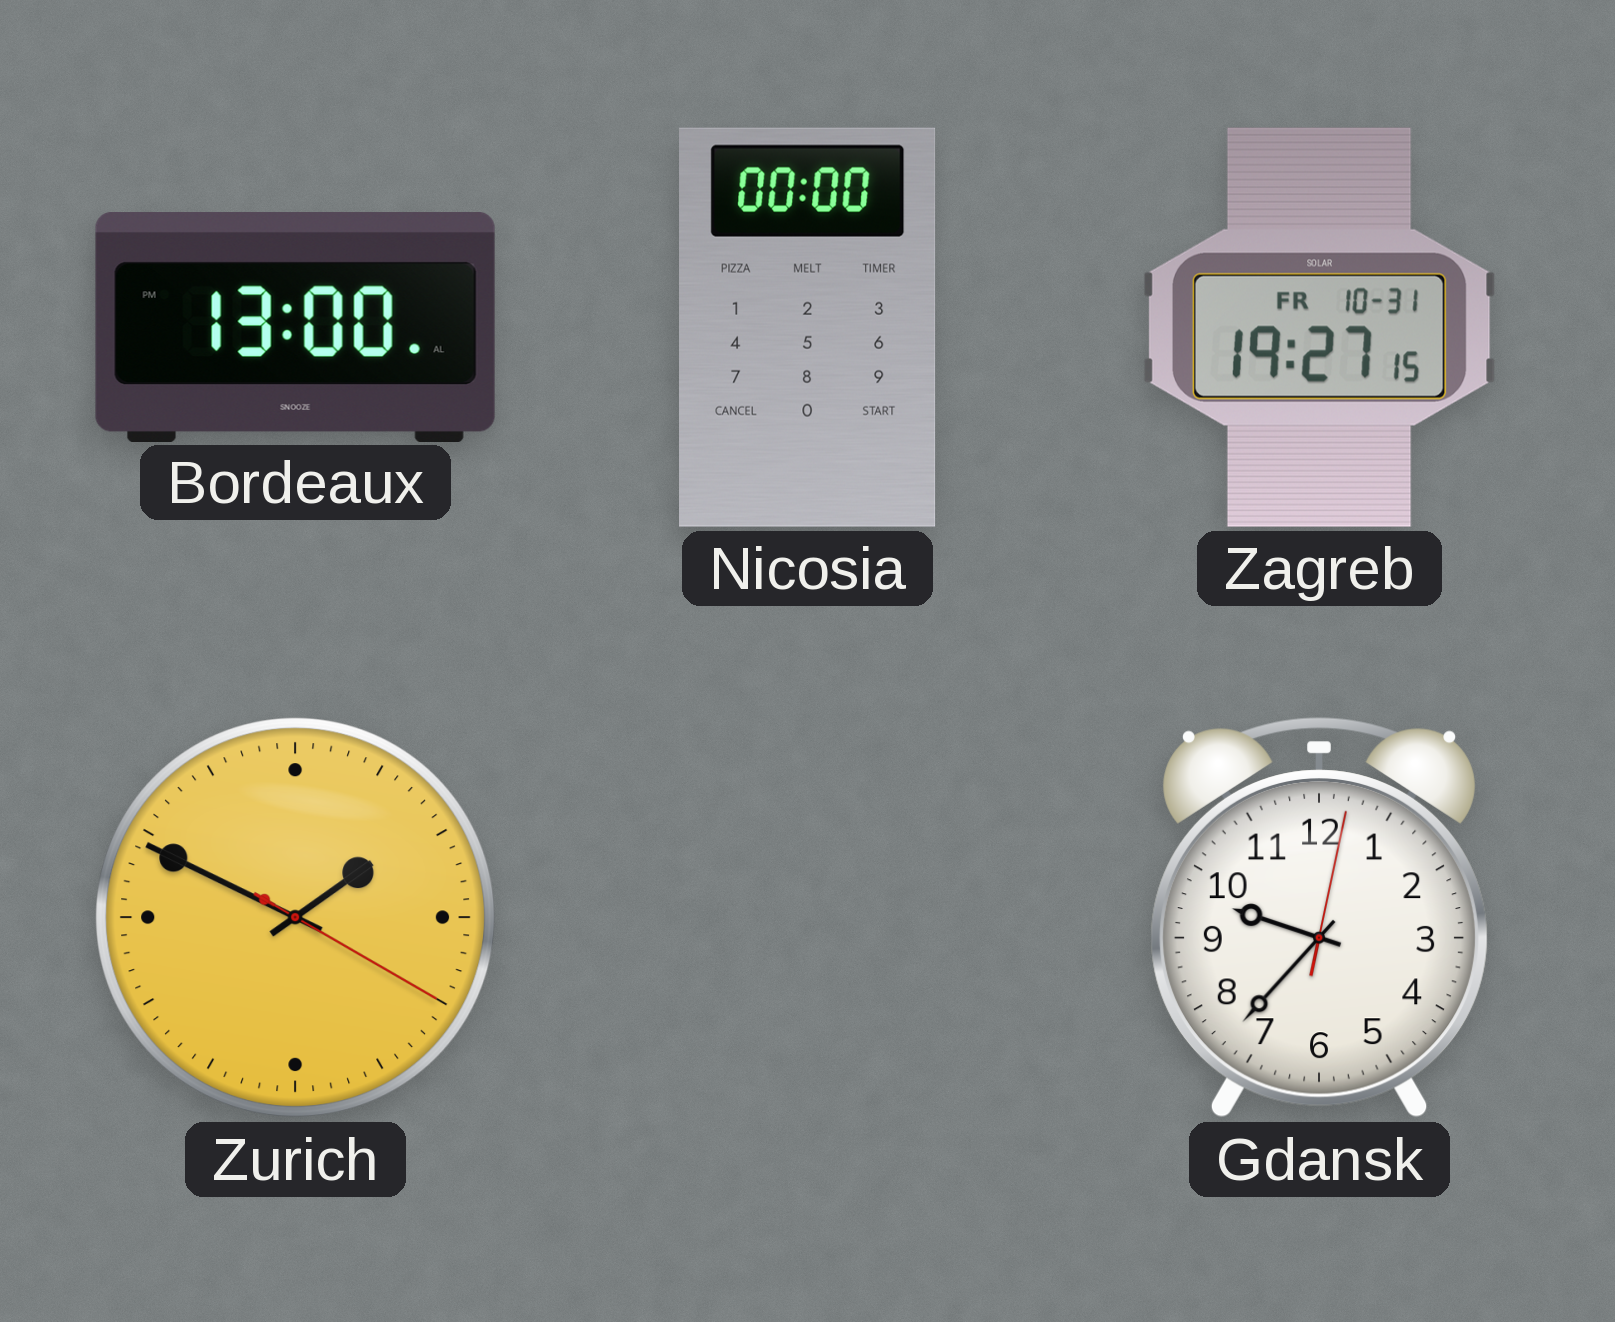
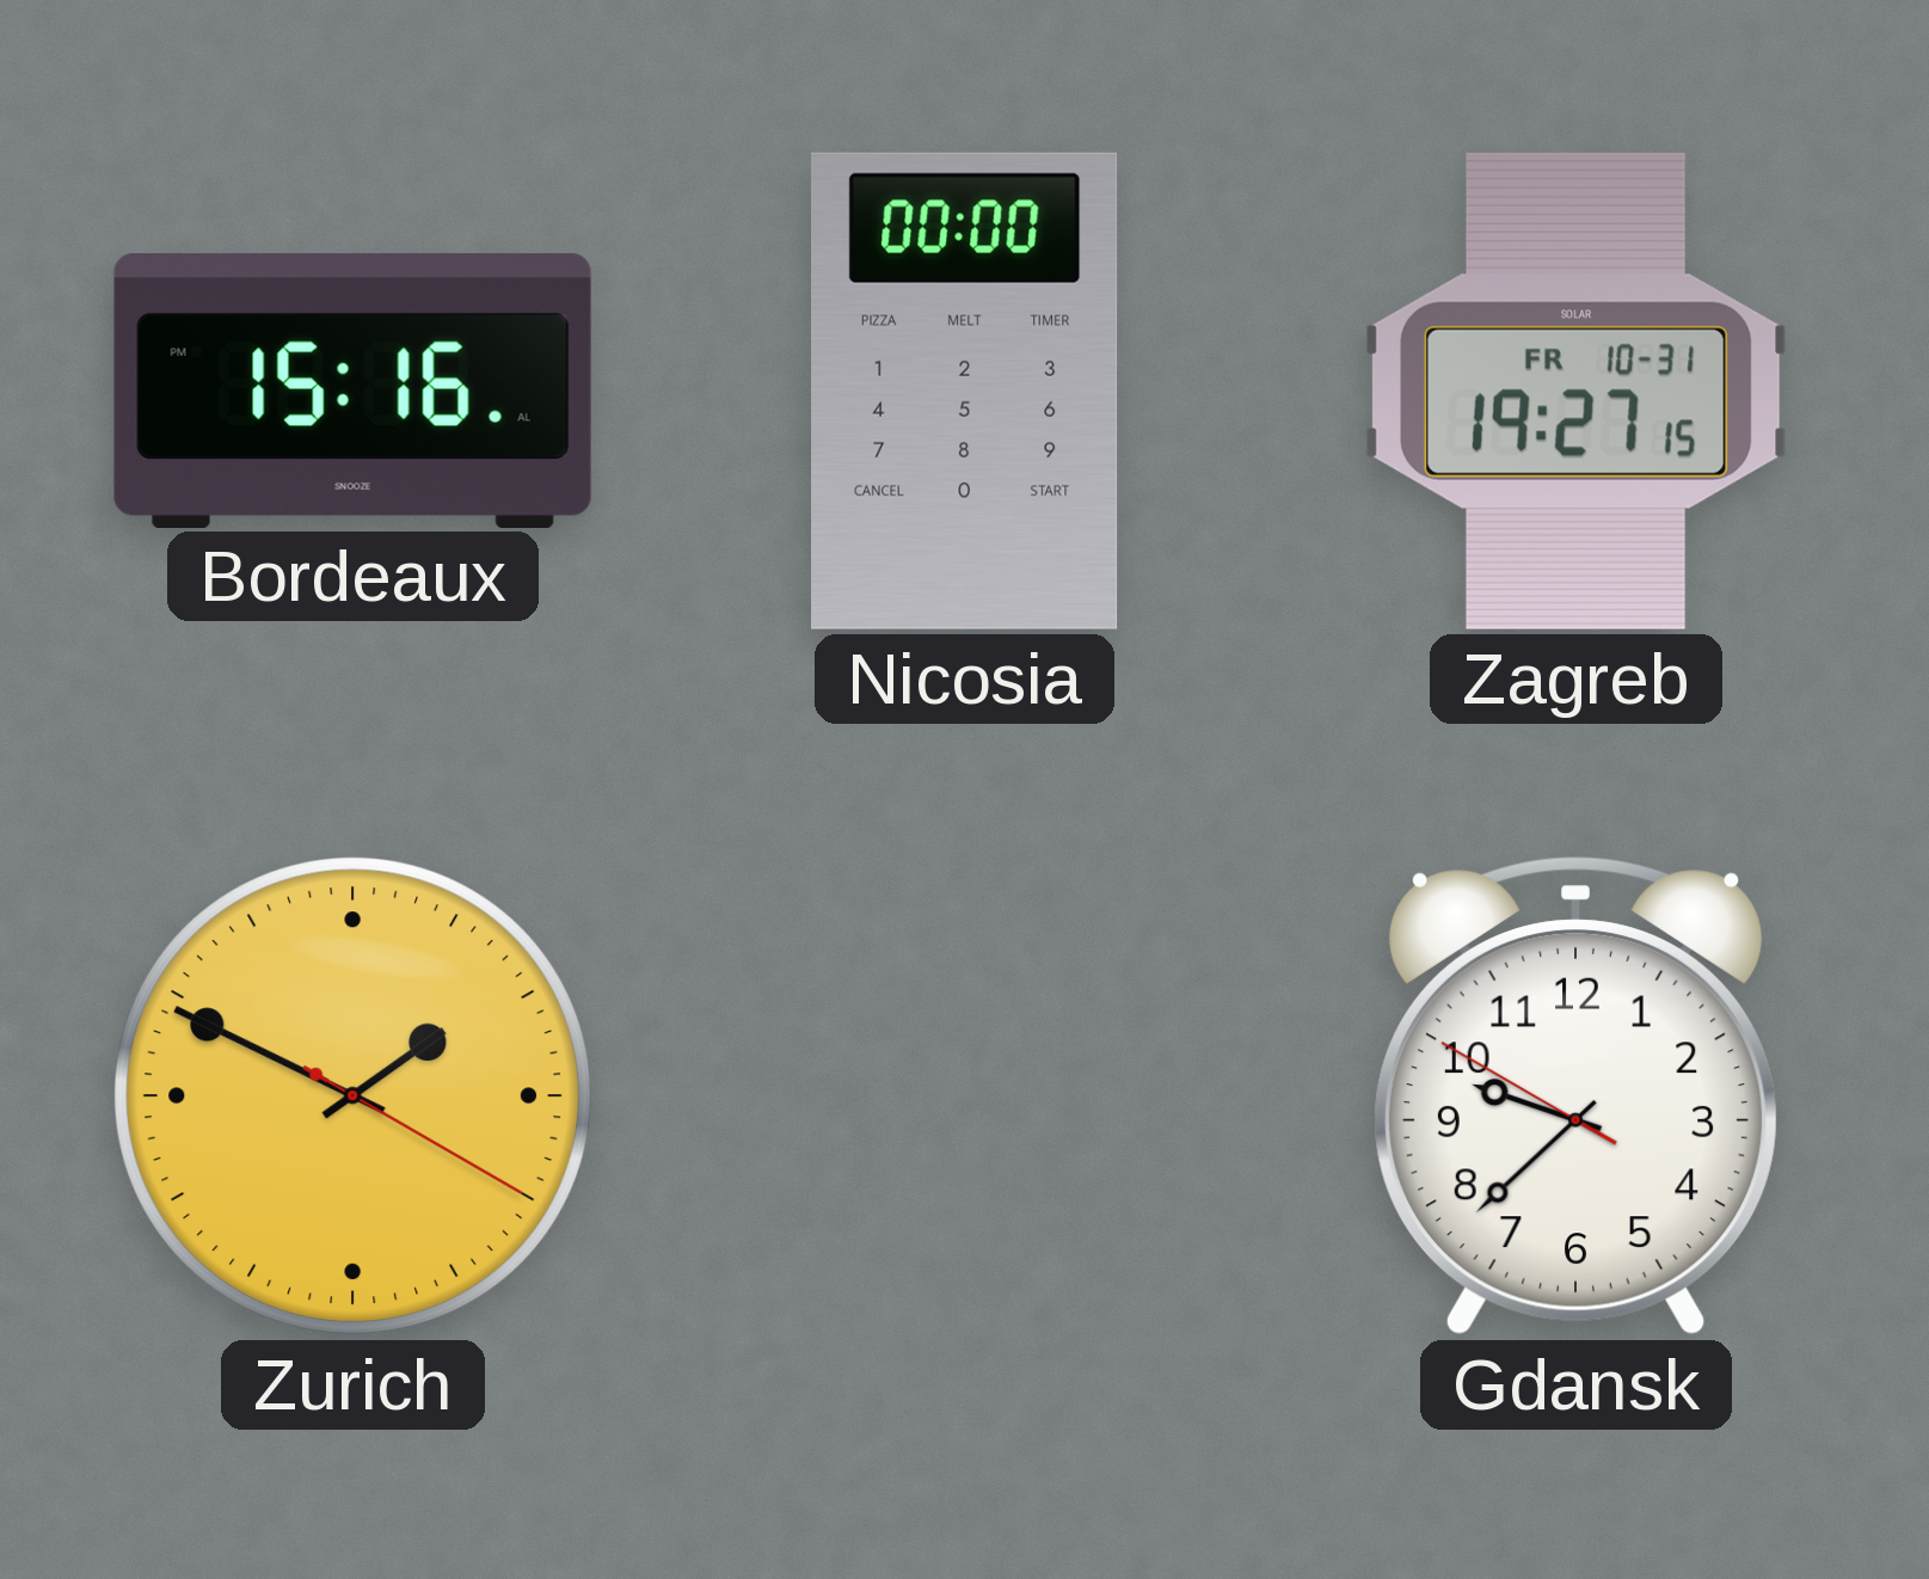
Bordeaux: 13:00 -> 15:16
Gdansk: 9:37:02 -> 9:37:50
